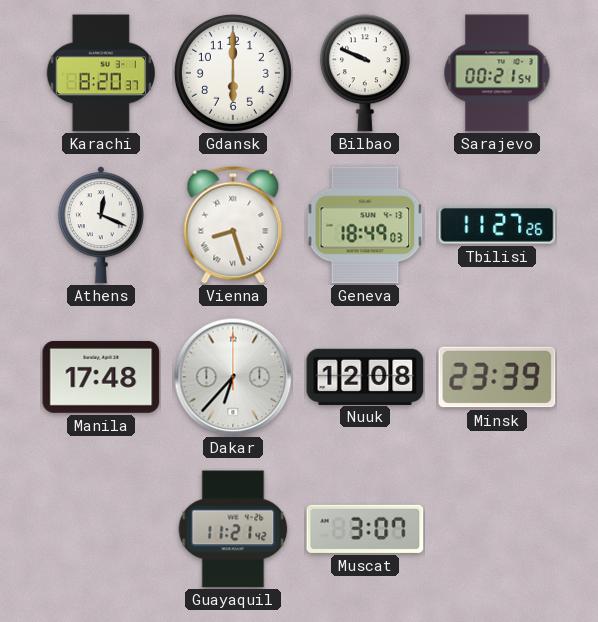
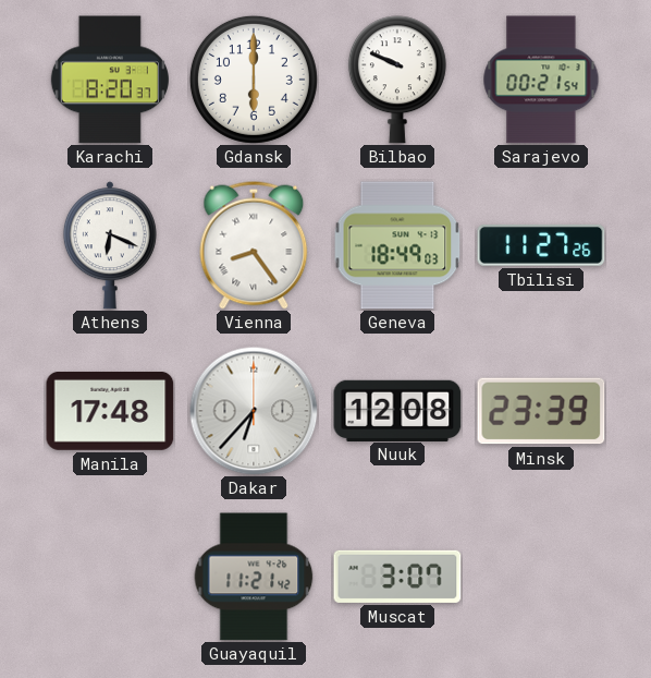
Athens: 12:19 -> 6:19
Vienna: 8:27 -> 8:24
